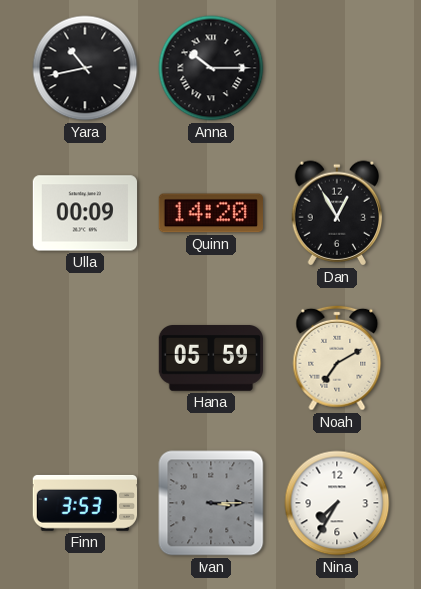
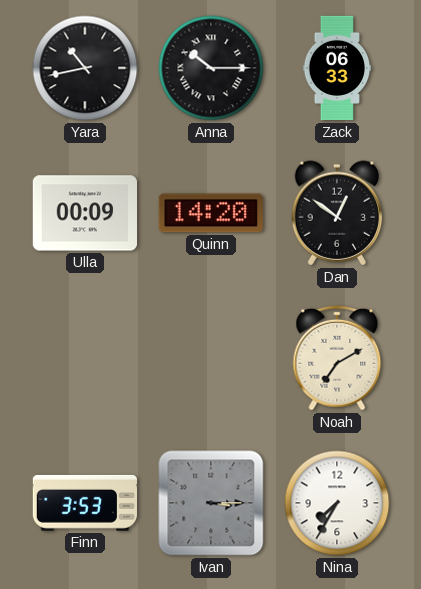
Zack: none -> 06:33
Dan: 12:55 -> 12:51
Hana: 05:59 -> none
